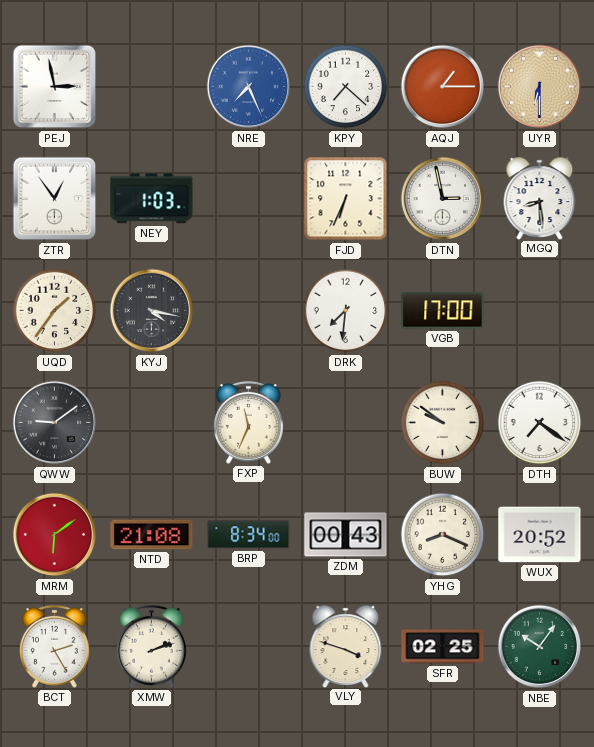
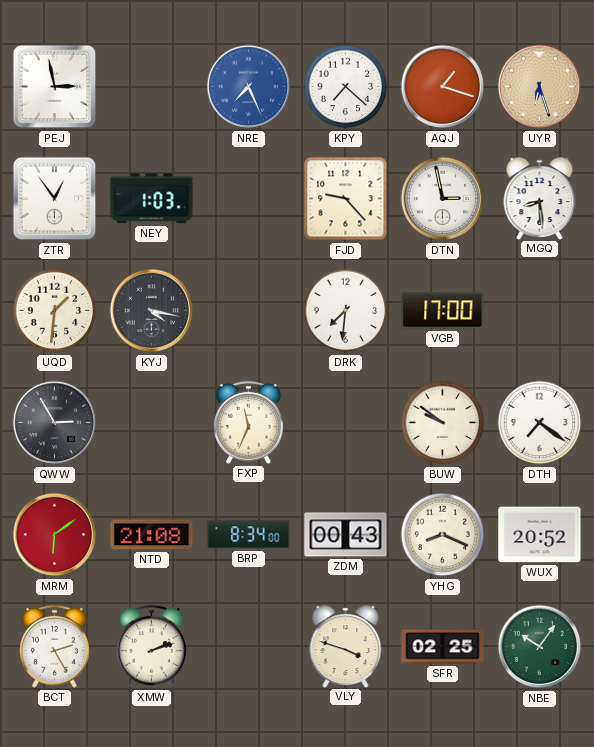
AQJ: 1:15 -> 1:18
UYR: 6:30 -> 6:27
FJD: 6:34 -> 9:23
UQD: 1:36 -> 1:31
QWW: 9:09 -> 2:55
